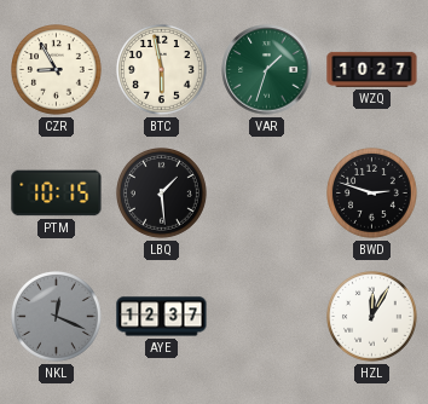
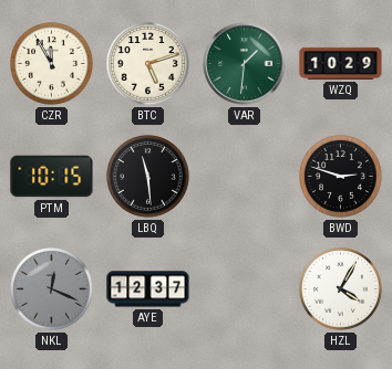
CZR: 8:55 -> 11:55
BTC: 5:58 -> 5:12
VAR: 1:33 -> 1:31
WZQ: 10:27 -> 10:29
LBQ: 1:29 -> 11:29
HZL: 12:05 -> 4:05
